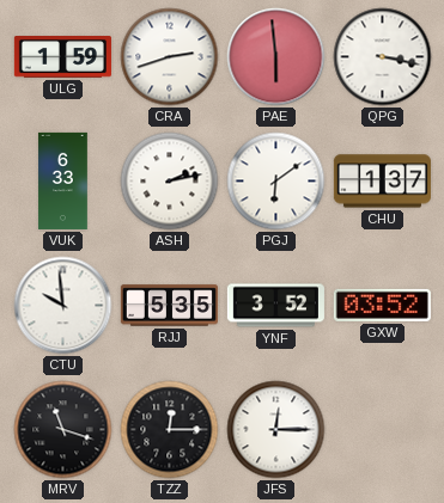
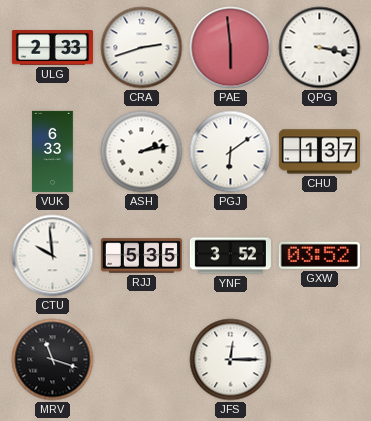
ULG: 1:59 -> 2:33
TZZ: 12:15 -> none
